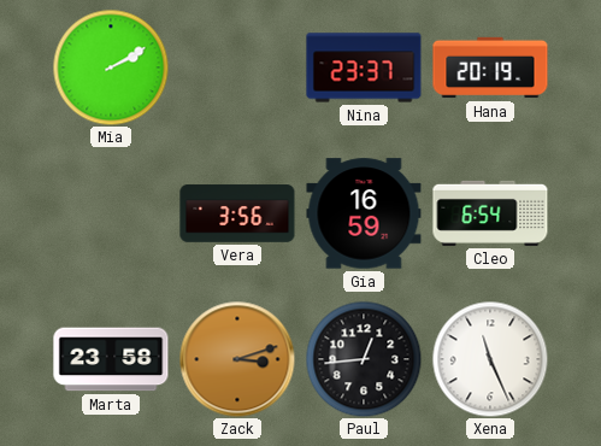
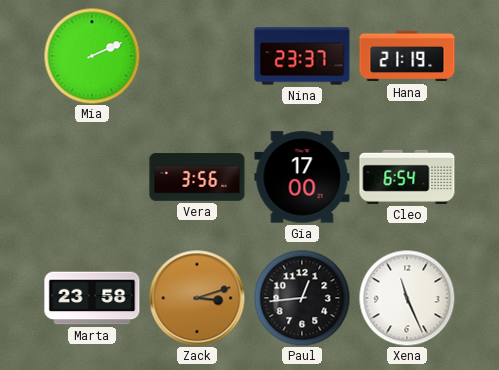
Mia: 2:10 -> 2:11
Hana: 20:19 -> 21:19
Gia: 16:59 -> 17:00
